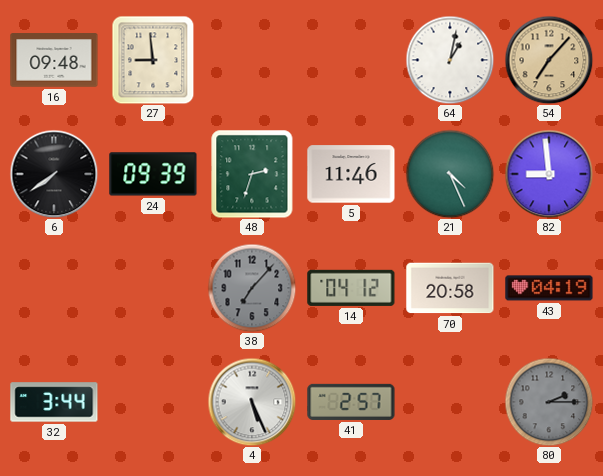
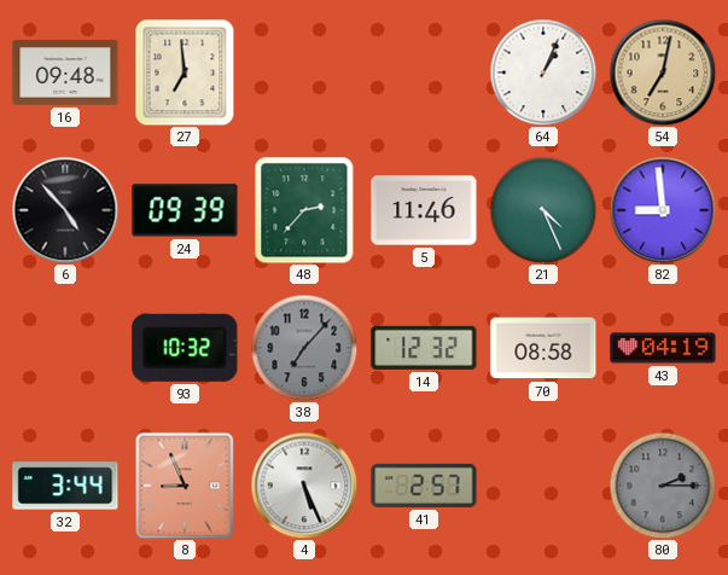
27: 8:59 -> 6:59
64: 1:02 -> 1:04
54: 7:07 -> 7:02
6: 7:39 -> 4:53
48: 2:33 -> 2:37
93: none -> 10:32
14: 04:12 -> 12:32
70: 20:58 -> 08:58
8: none -> 8:56
